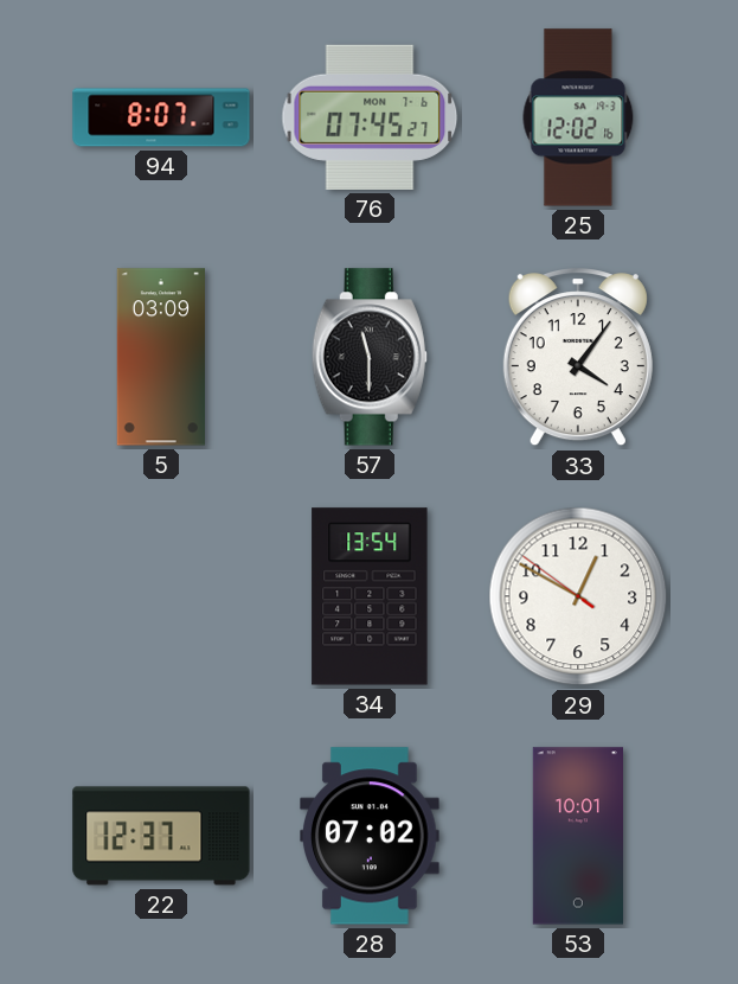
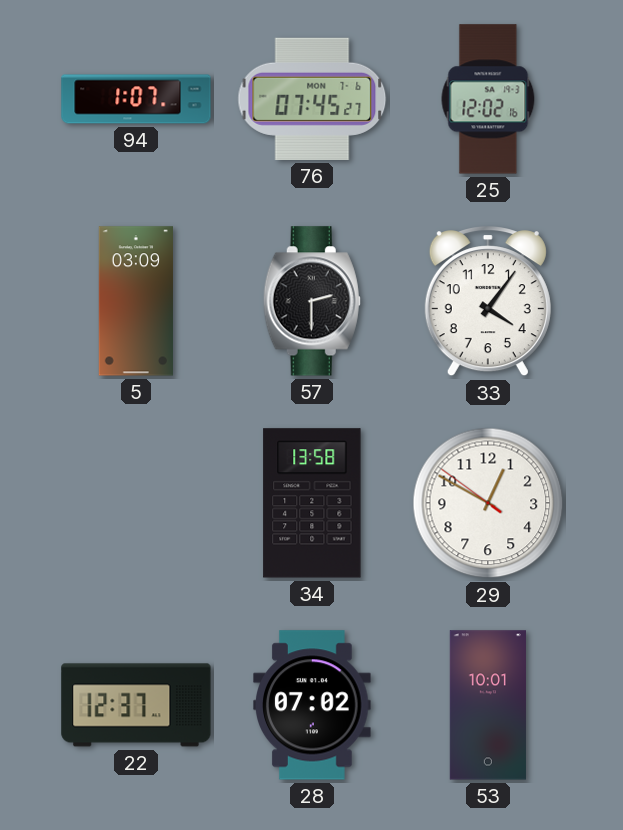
94: 8:07 -> 1:07
57: 11:30 -> 2:30
34: 13:54 -> 13:58
